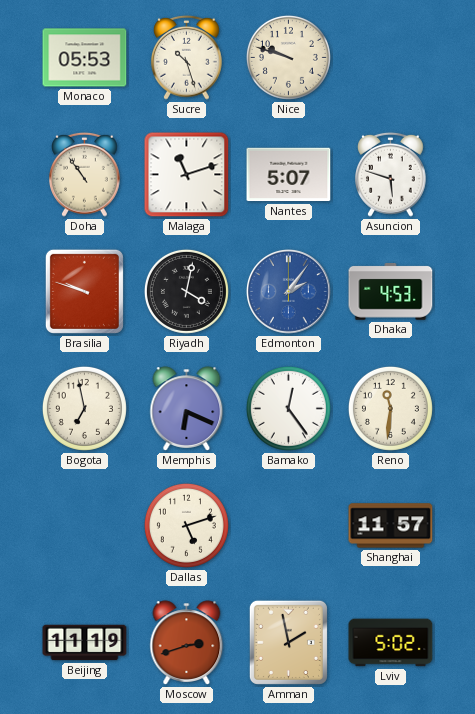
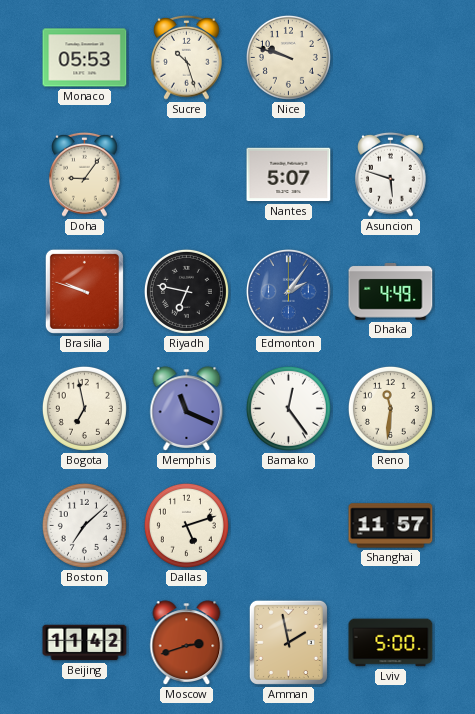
Doha: 10:54 -> 9:06
Malaga: 11:12 -> none
Riyadh: 4:02 -> 6:47
Dhaka: 4:53 -> 4:49
Memphis: 6:19 -> 11:19
Boston: none -> 7:08
Beijing: 11:19 -> 11:42
Lviv: 5:02 -> 5:00
